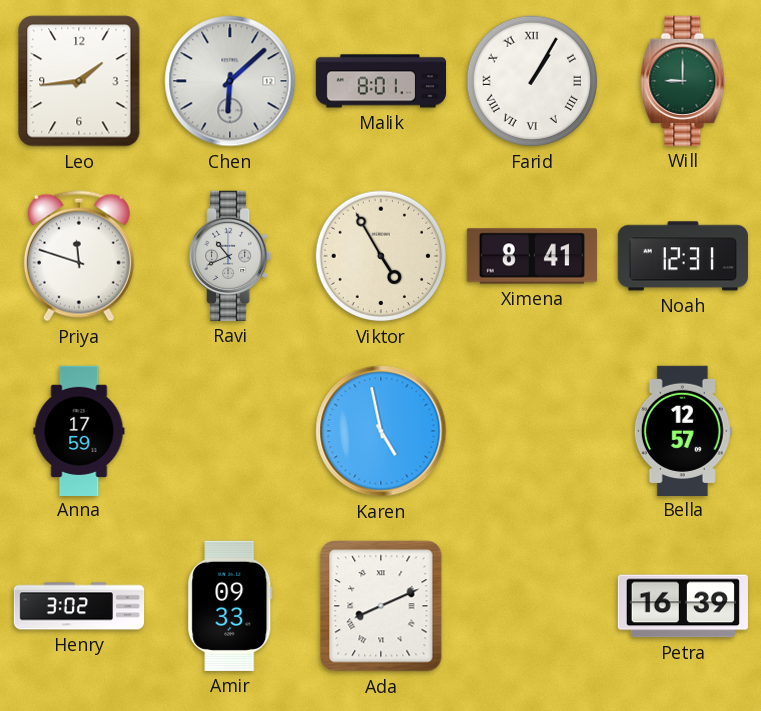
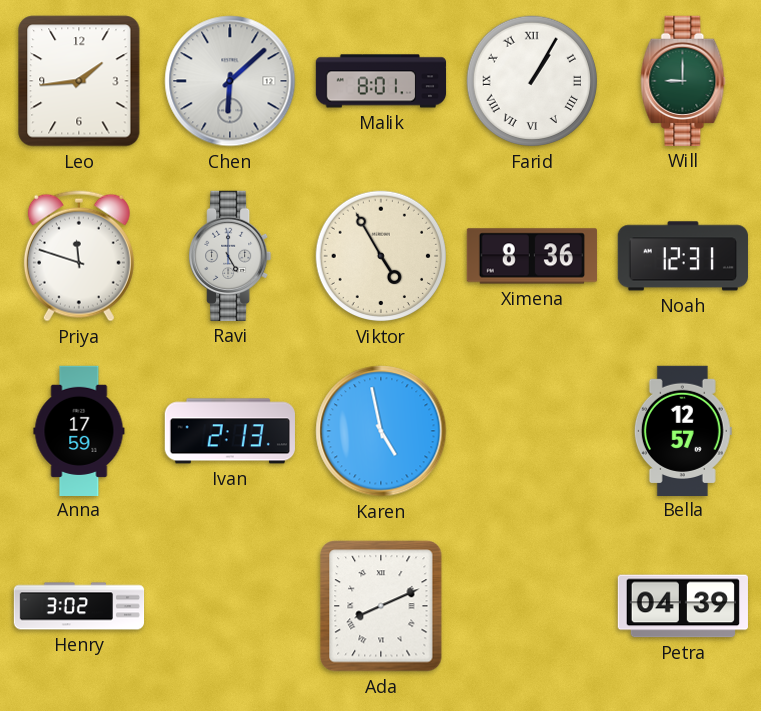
Ravi: 10:41 -> 5:00
Ximena: 8:41 -> 8:36
Ivan: none -> 2:13
Amir: 09:33 -> none
Petra: 16:39 -> 04:39
